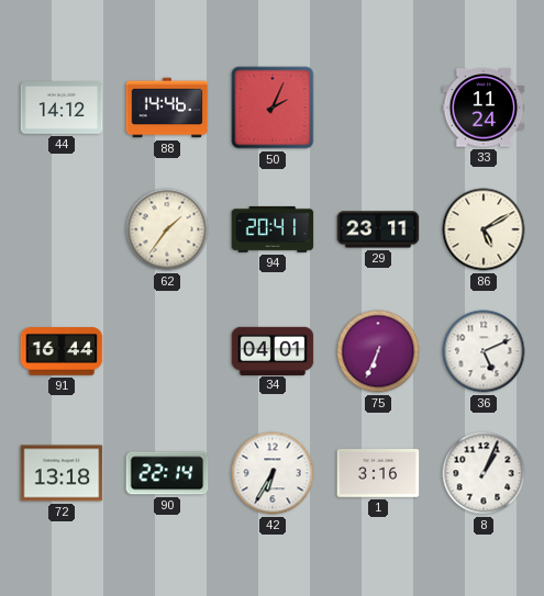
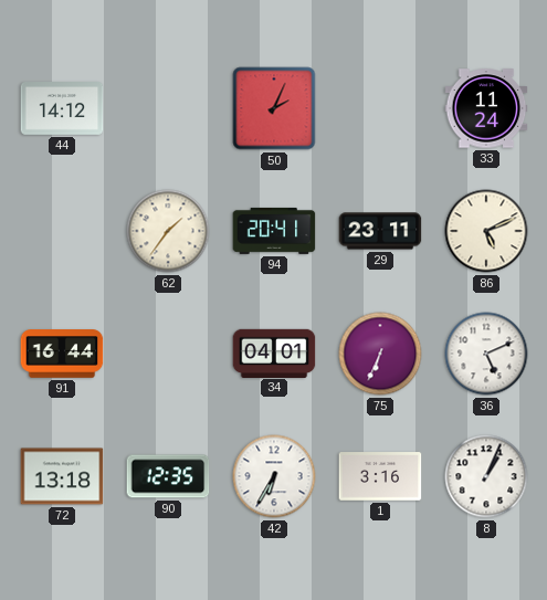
88: 14:46 -> none
86: 5:10 -> 5:11
90: 22:14 -> 12:35
